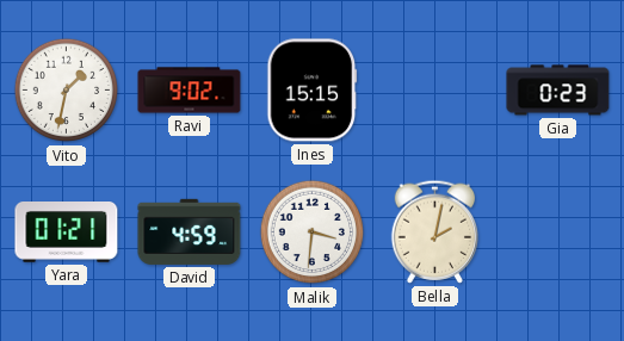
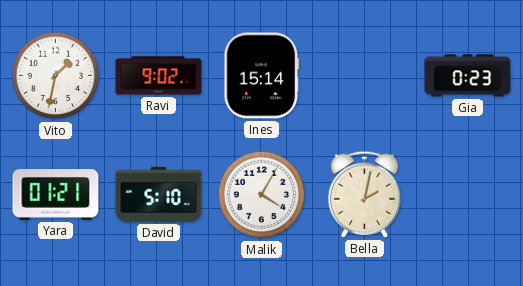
Ines: 15:15 -> 15:14
David: 4:59 -> 5:10
Malik: 3:31 -> 4:05
